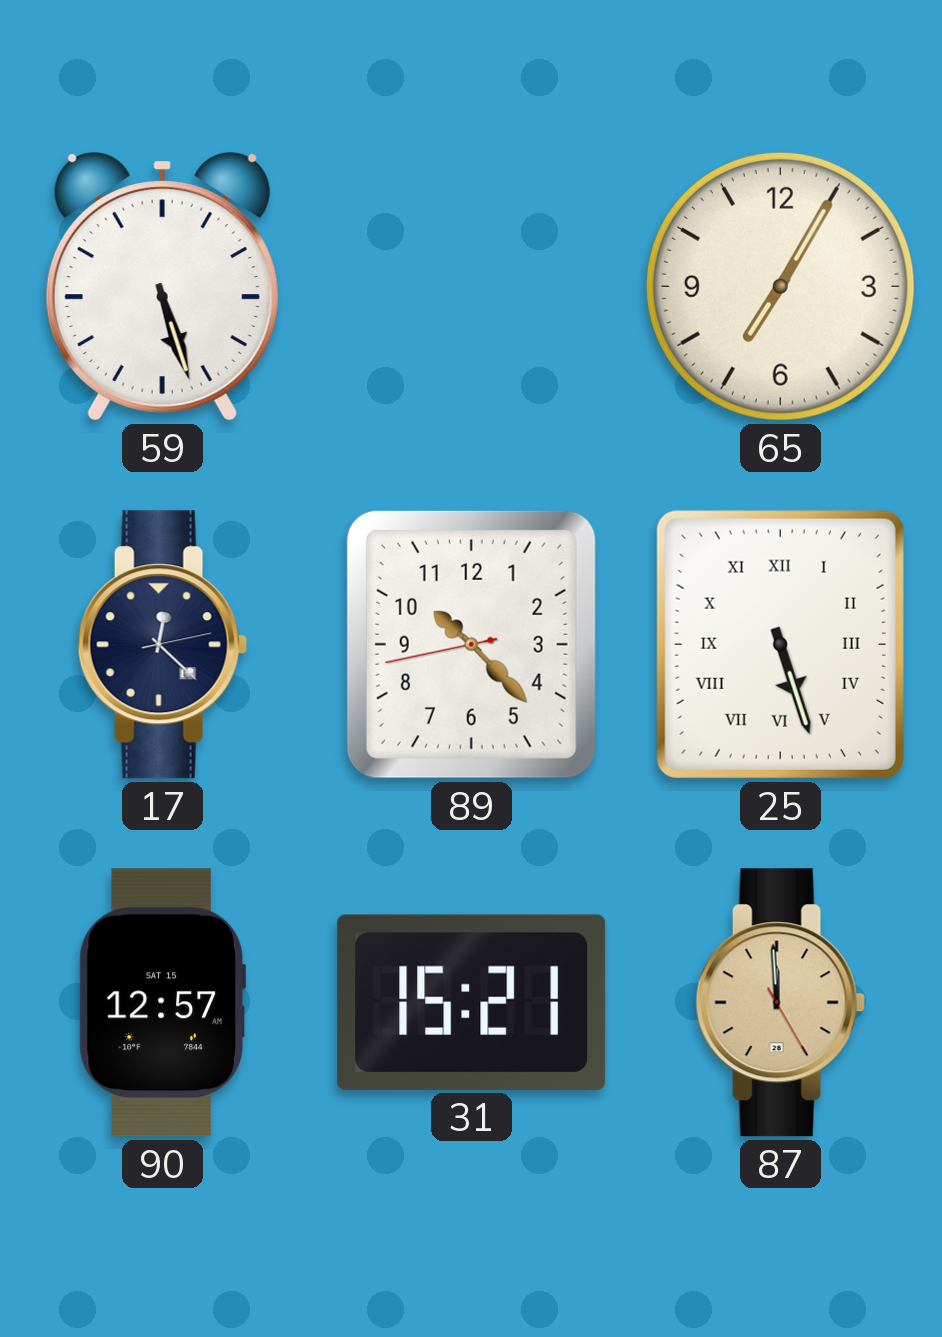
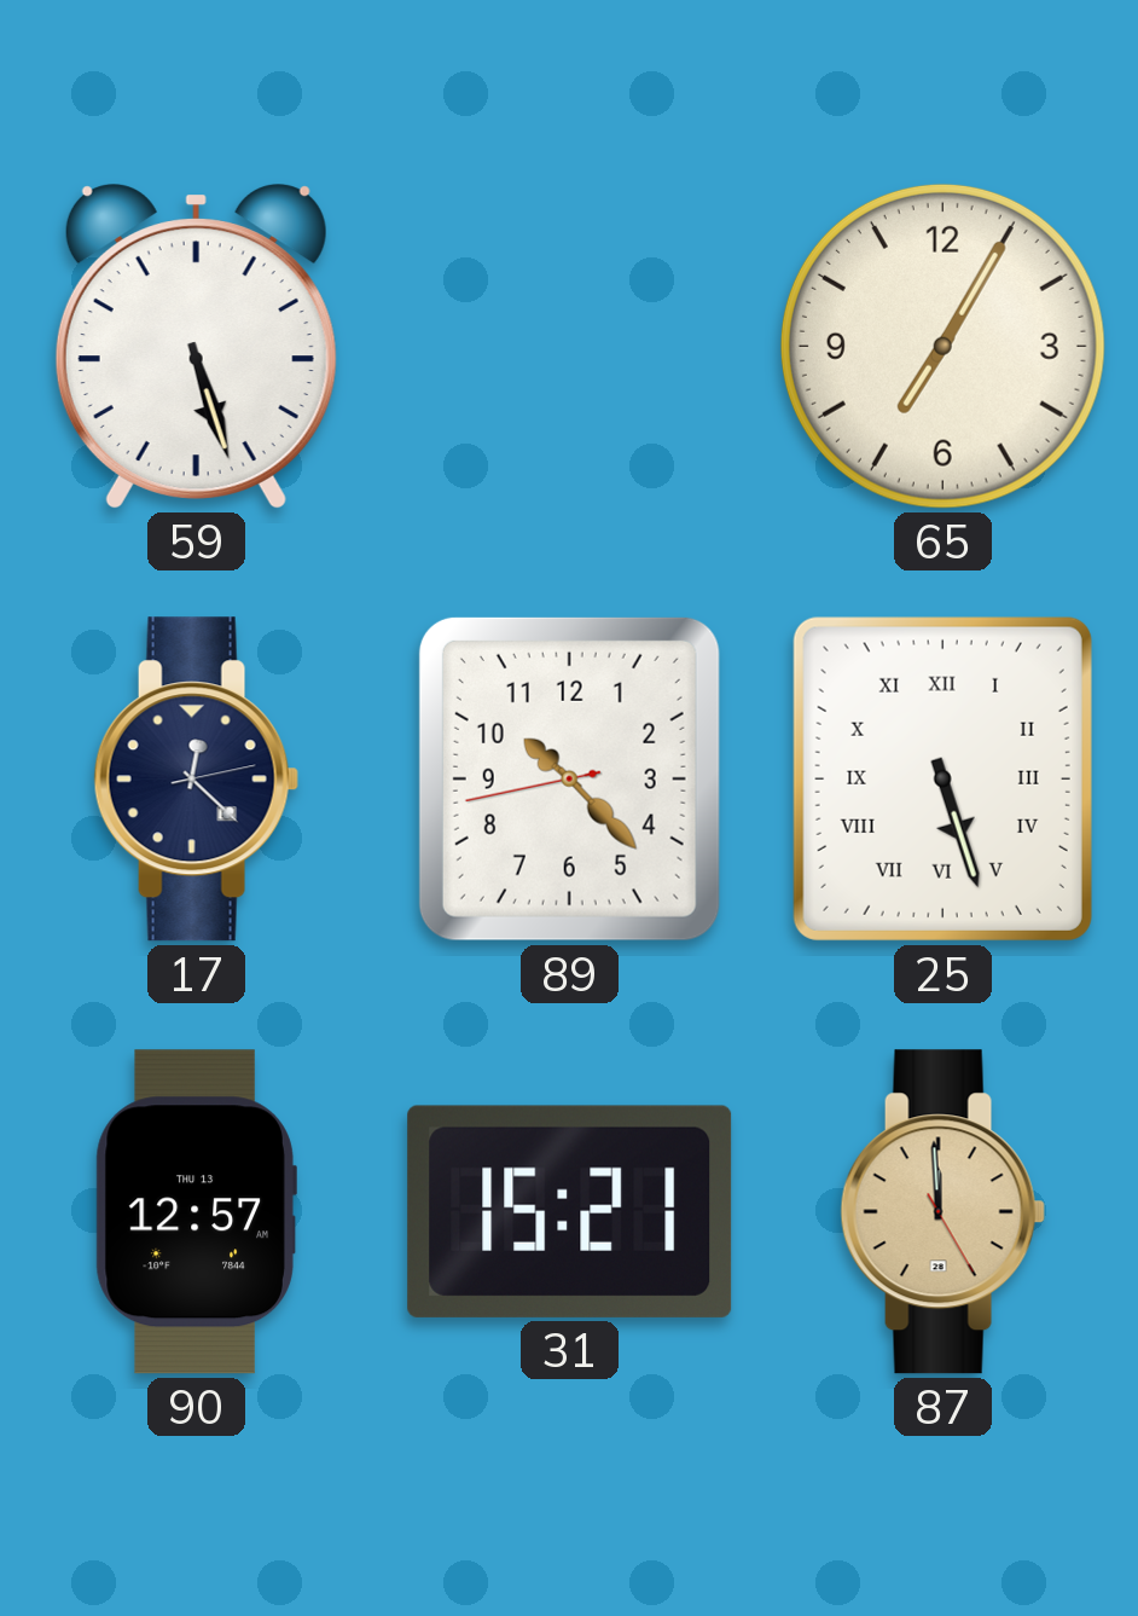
90 date: SAT 15 -> THU 13
